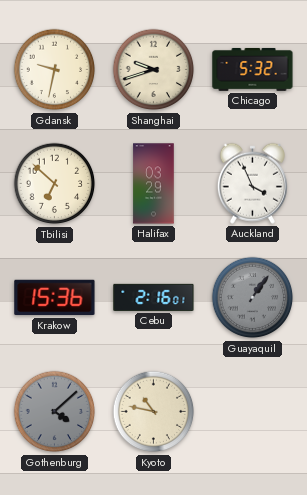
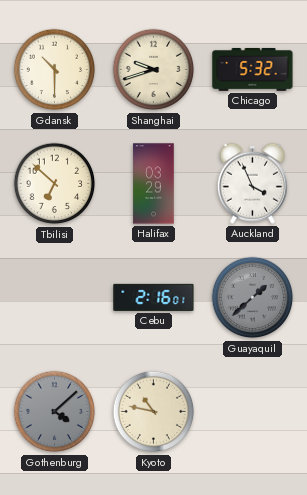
Gdansk: 9:32 -> 10:30
Krakow: 15:36 -> none
Guayaquil: 1:06 -> 1:38
